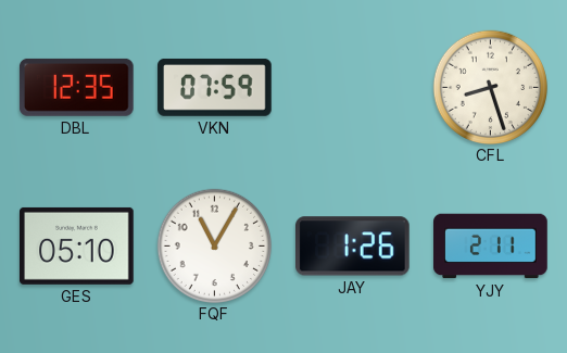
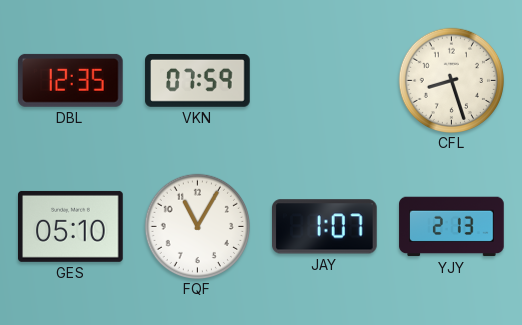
JAY: 1:26 -> 1:07
YJY: 2:11 -> 2:13
